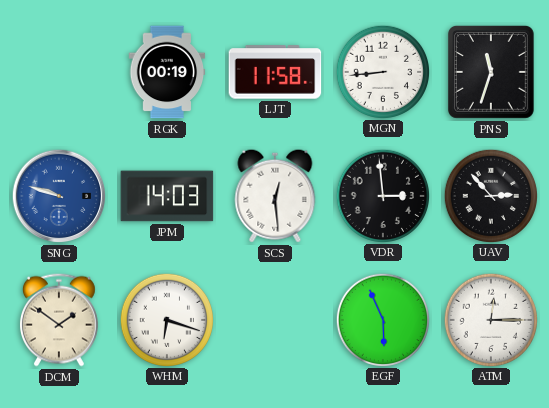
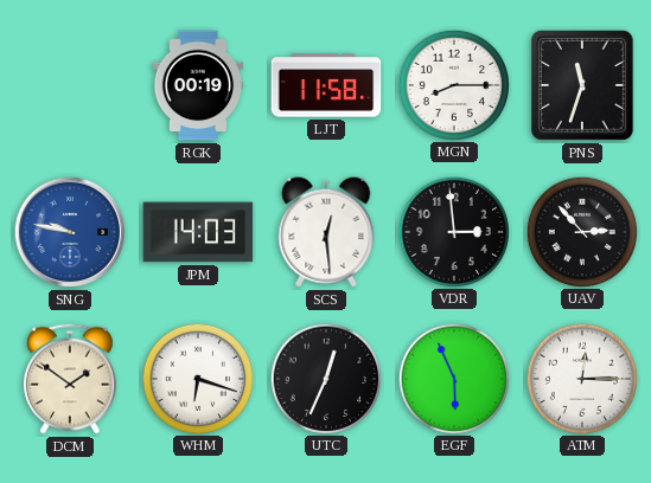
MGN: 8:44 -> 8:15
SNG: 9:48 -> 9:47
UTC: none -> 12:34
